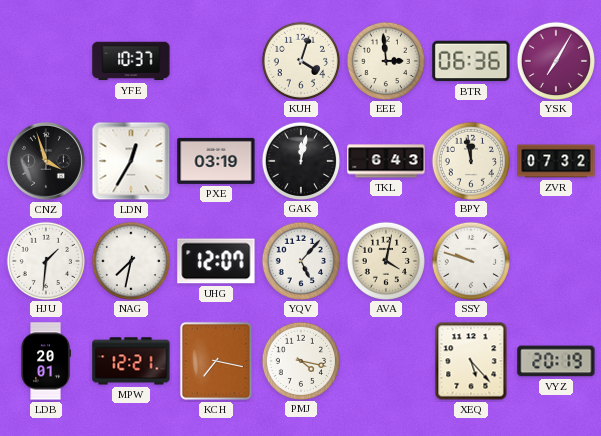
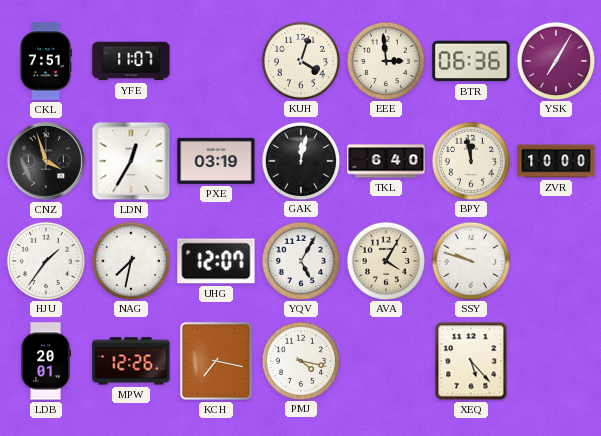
CKL: none -> 7:51
YFE: 10:37 -> 11:07
TKL: 6:43 -> 6:40
ZVR: 07:32 -> 10:00
HJU: 1:31 -> 1:36
YQV: 5:07 -> 5:05
AVA: 4:02 -> 4:05
MPW: 12:21 -> 12:26
VYZ: 20:19 -> none
